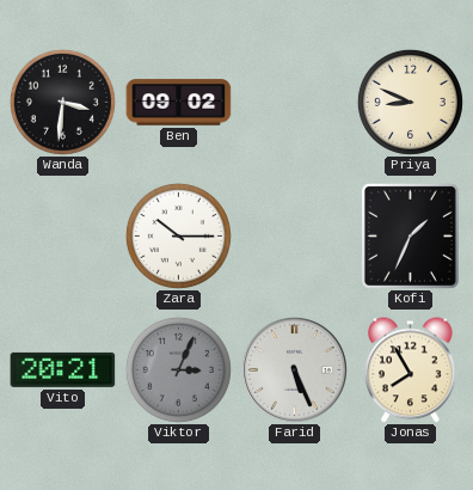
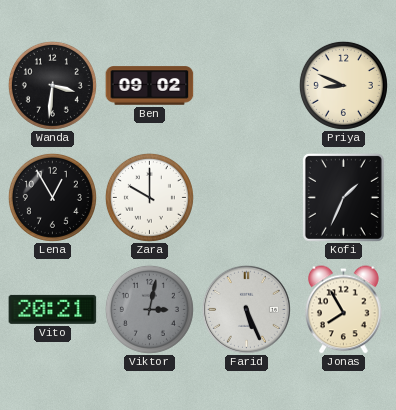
Lena: none -> 12:55
Zara: 10:15 -> 10:00
Viktor: 3:04 -> 3:02
